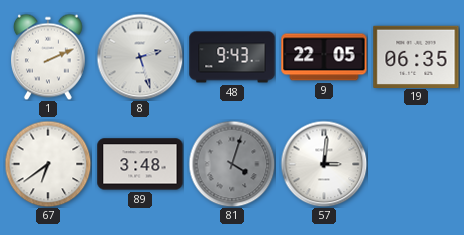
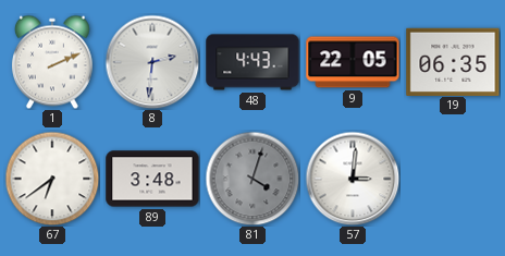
8: 2:27 -> 2:31
48: 9:43 -> 4:43
